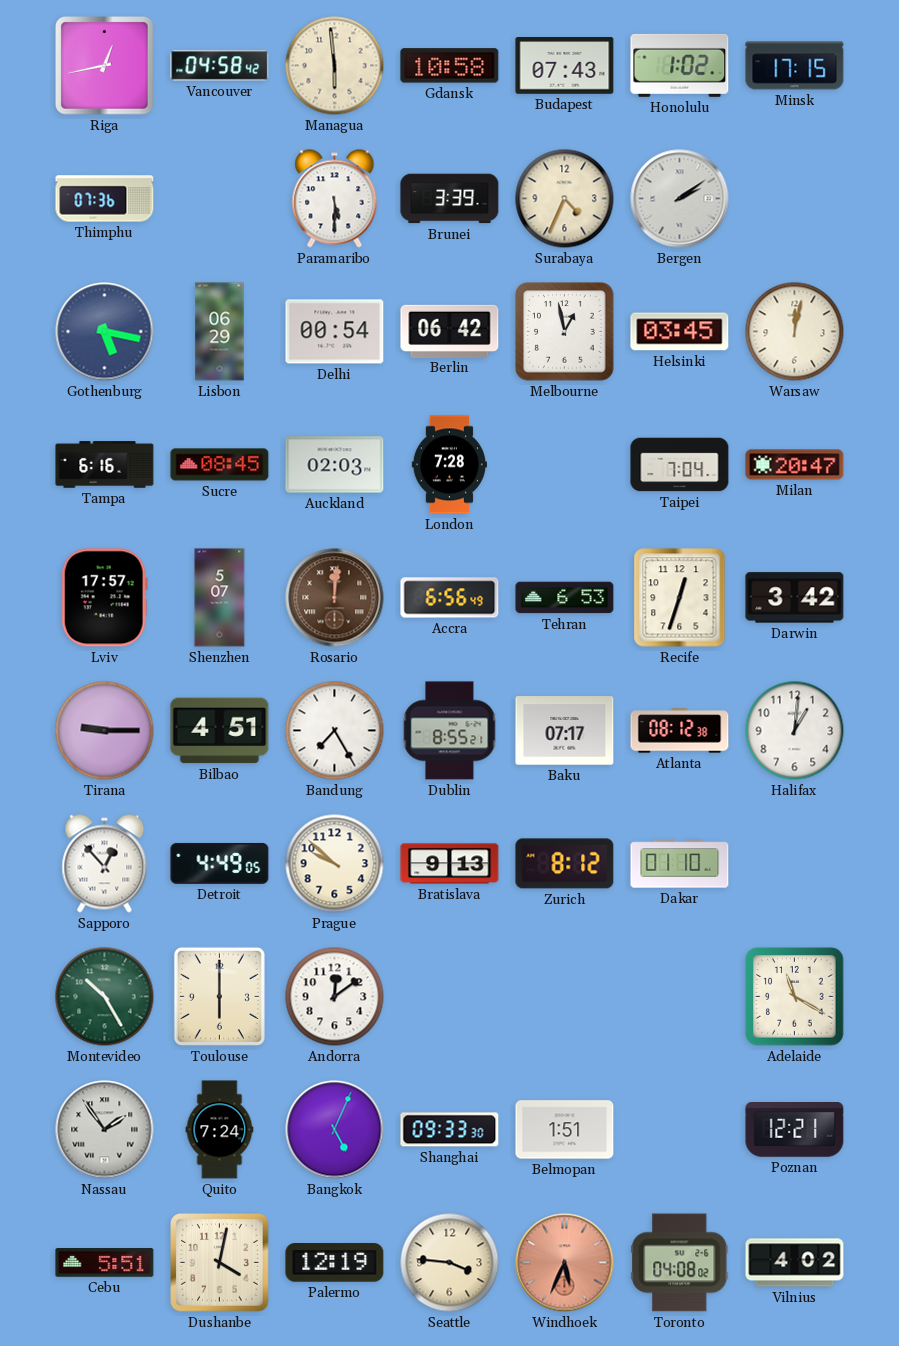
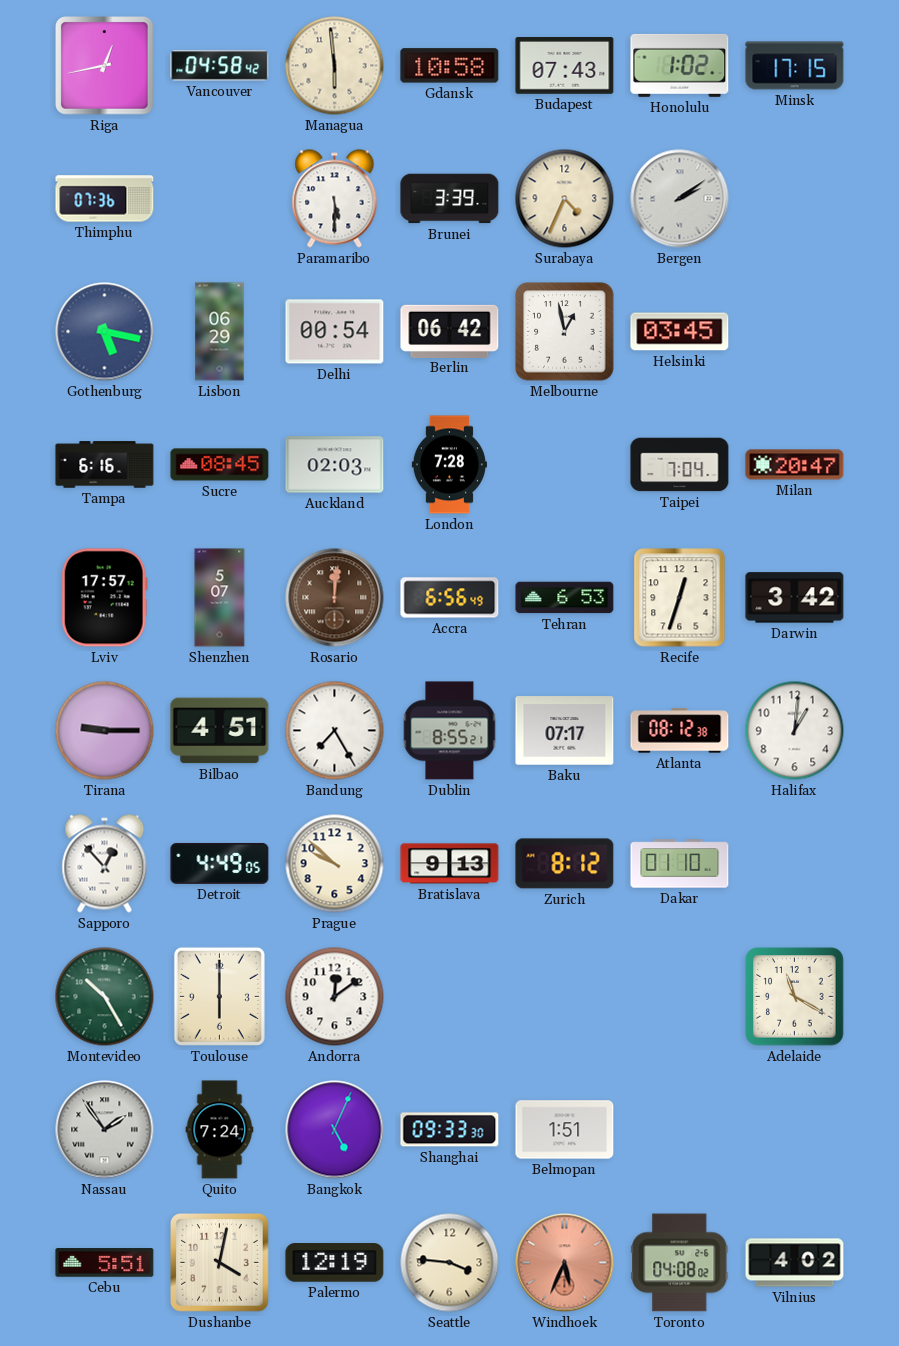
Warsaw: 12:02 -> none
Poznan: 12:21 -> none
